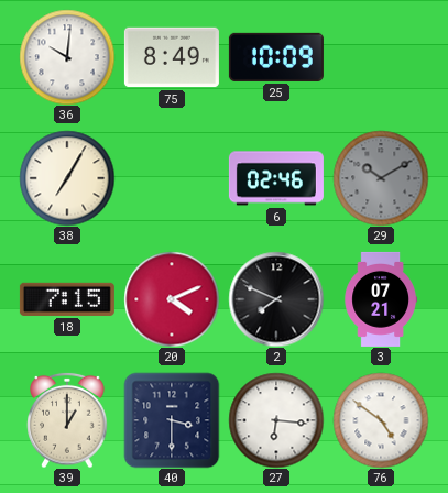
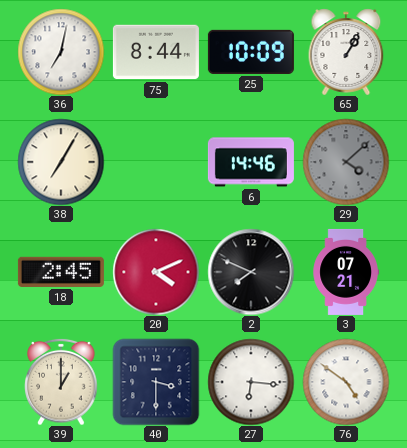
36: 10:01 -> 7:02
75: 8:49 -> 8:44
65: none -> 1:05
6: 02:46 -> 14:46
29: 10:10 -> 4:08
18: 7:15 -> 2:45
